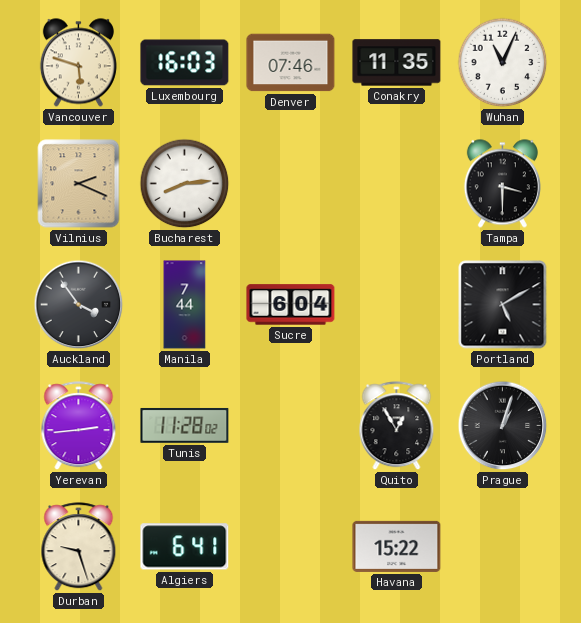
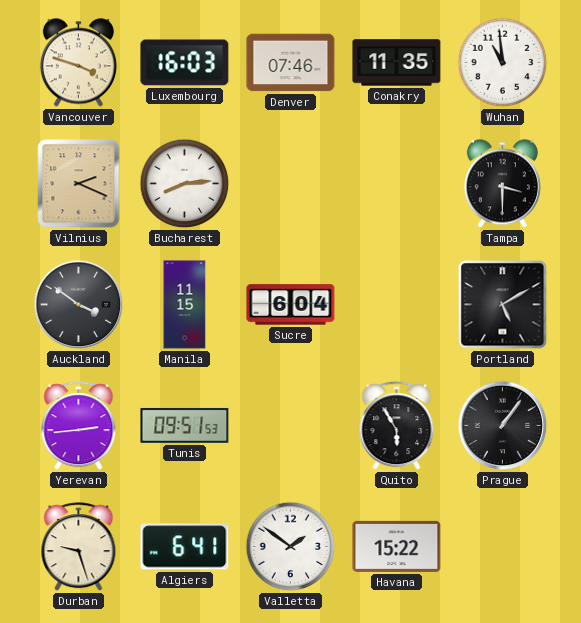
Vancouver: 5:48 -> 3:48
Wuhan: 11:04 -> 10:59
Auckland: 3:54 -> 3:51
Manila: 7:44 -> 11:15
Tunis: 11:28 -> 09:51
Quito: 12:55 -> 5:55
Prague: 1:03 -> 1:06
Valletta: none -> 1:51
